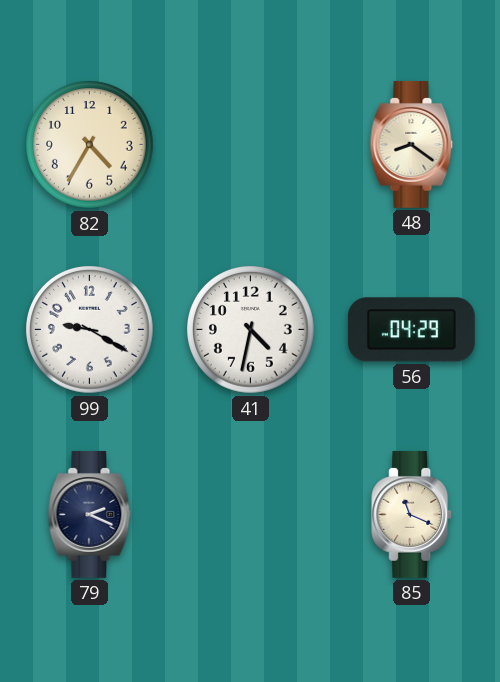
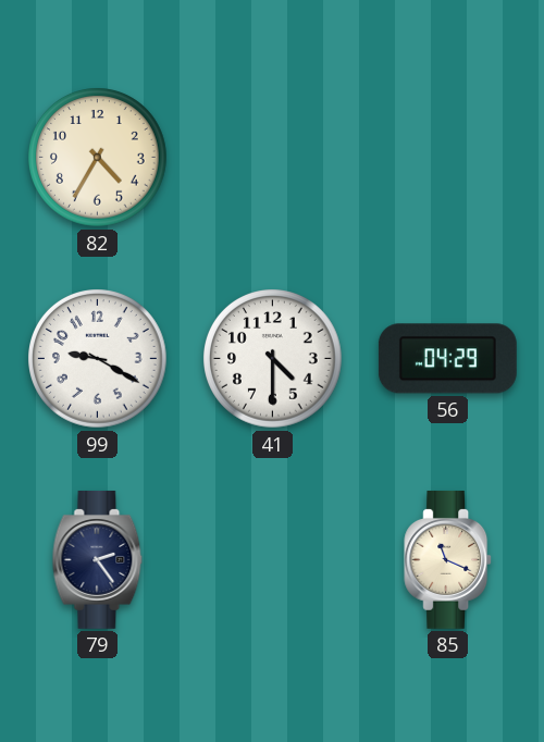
48: 8:21 -> none
41: 4:32 -> 4:30
79: 2:19 -> 2:24
